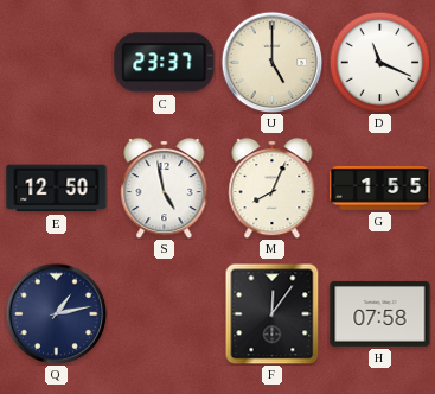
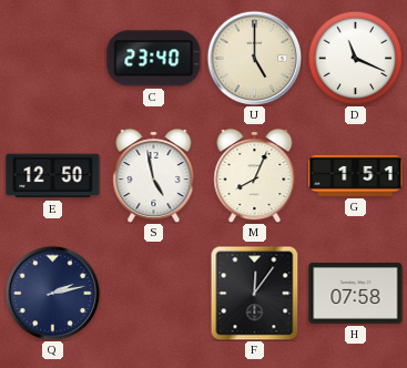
C: 23:37 -> 23:40
G: 1:55 -> 1:51
Q: 1:13 -> 2:13
